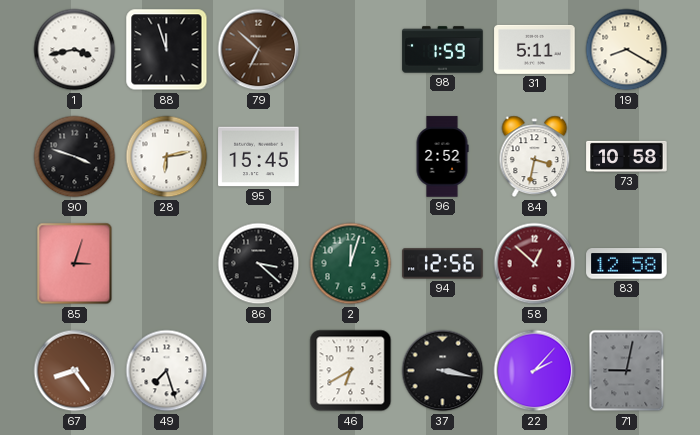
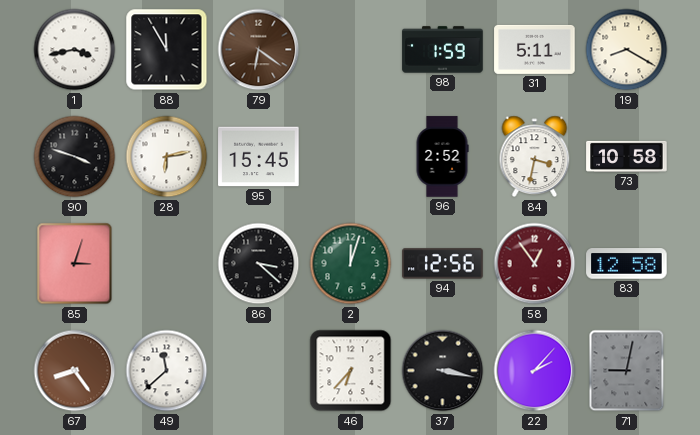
88: 11:57 -> 11:55
79: 6:52 -> 6:21
58: 12:52 -> 12:54
49: 7:27 -> 11:38
46: 6:40 -> 6:37
